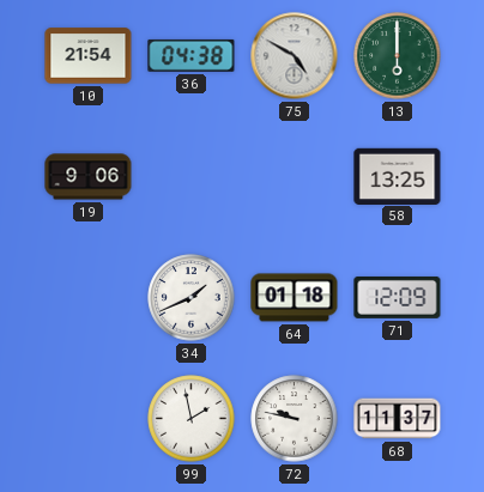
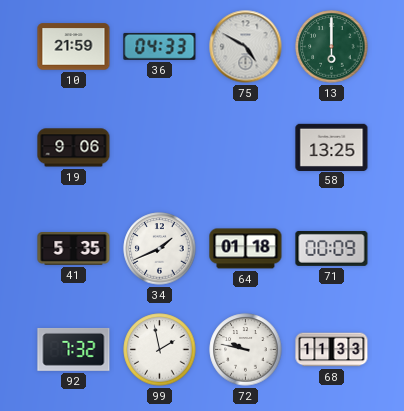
10: 21:54 -> 21:59
36: 04:38 -> 04:33
41: none -> 5:35
71: 12:09 -> 00:09
92: none -> 7:32
68: 11:37 -> 11:33
